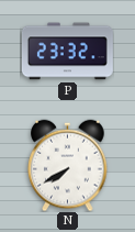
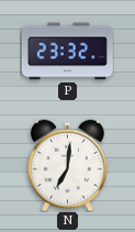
N: 7:40 -> 7:01
